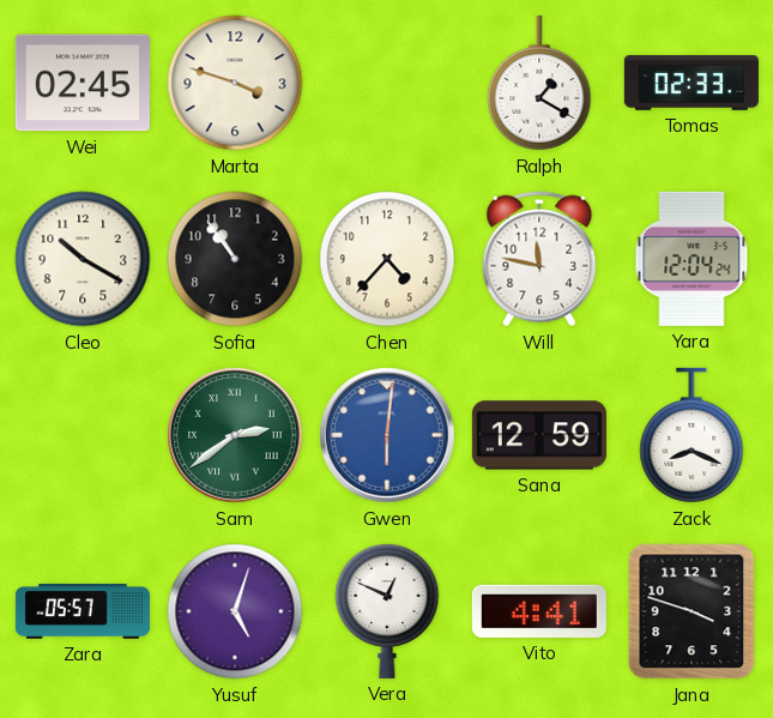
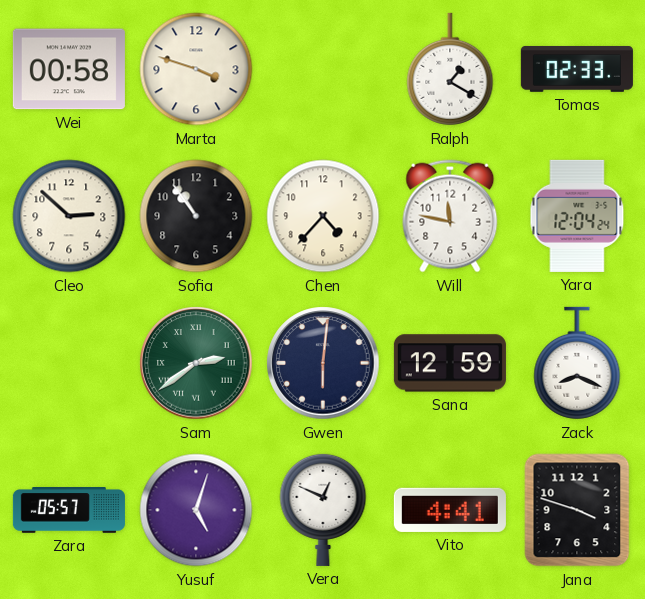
Wei: 02:45 -> 00:58
Cleo: 10:20 -> 2:52
Gwen dial: blue -> navy
